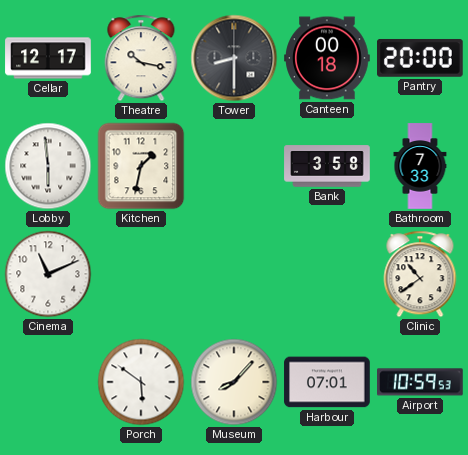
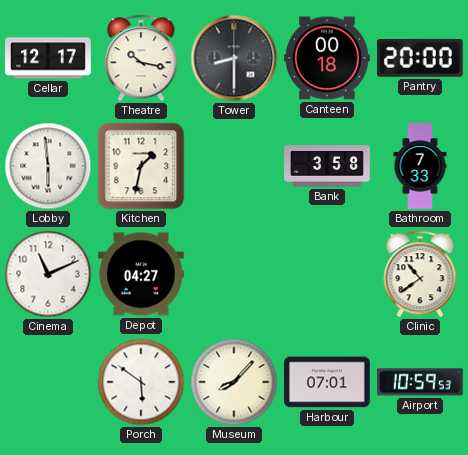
Depot: none -> 04:27
